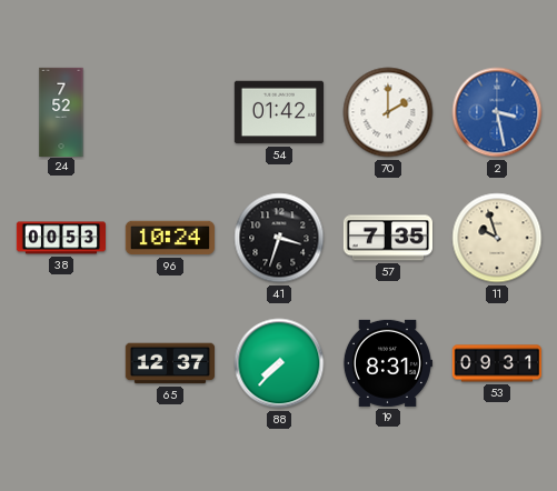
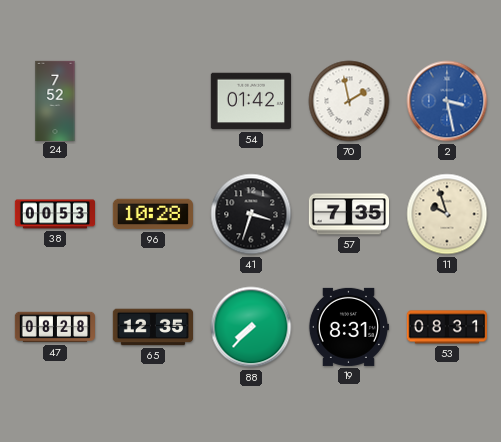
70: 2:00 -> 1:58
96: 10:24 -> 10:28
47: none -> 08:28
65: 12:37 -> 12:35
53: 09:31 -> 08:31
